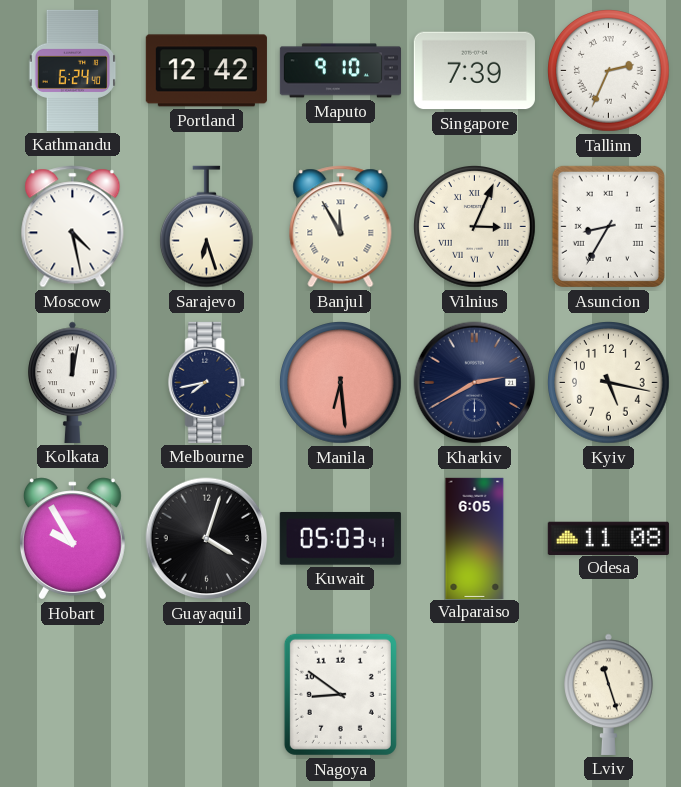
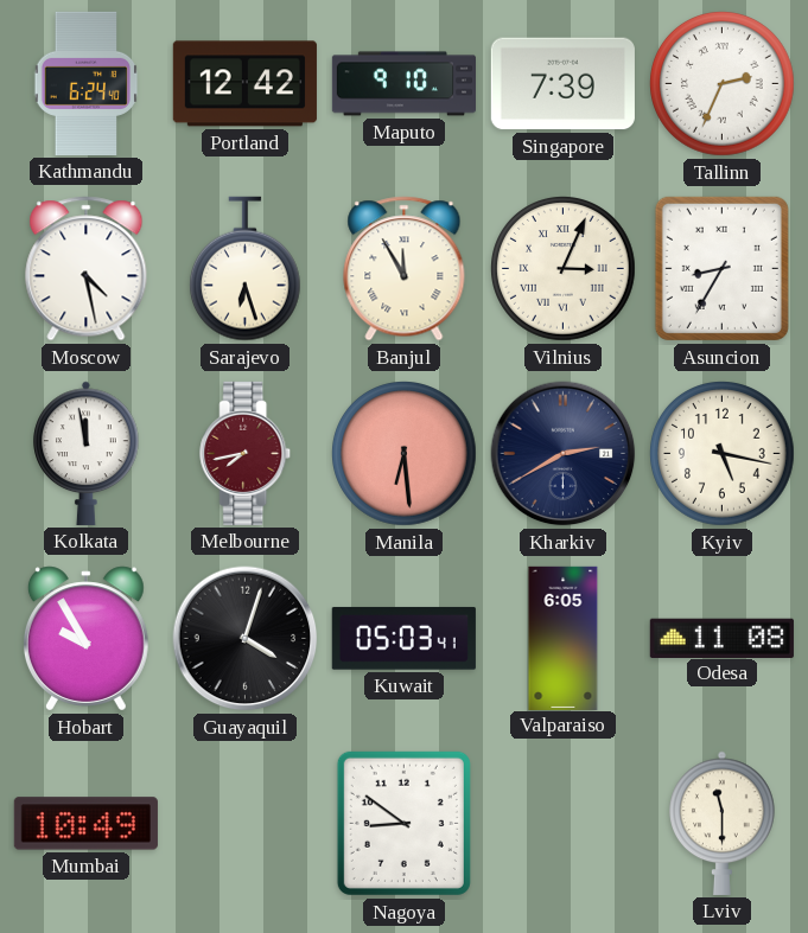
Kolkata: 12:02 -> 11:58
Melbourne dial: navy -> burgundy
Mumbai: none -> 10:49
Lviv: 11:27 -> 11:30
